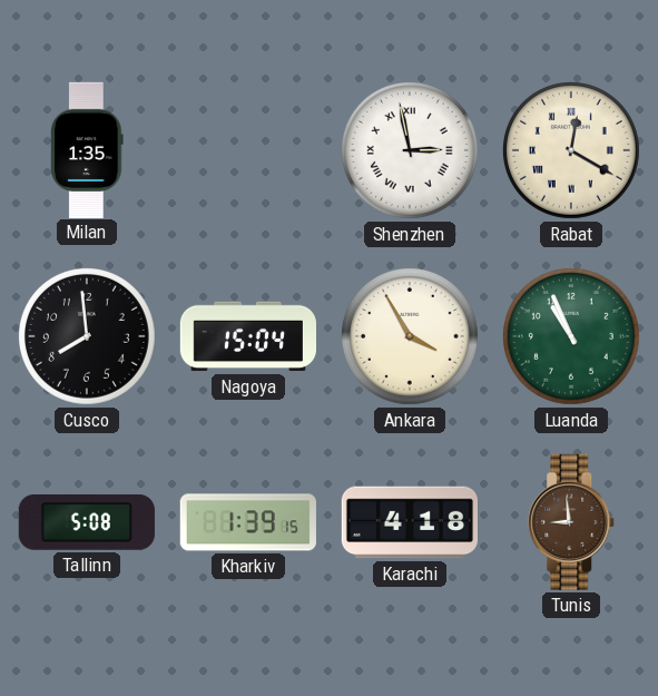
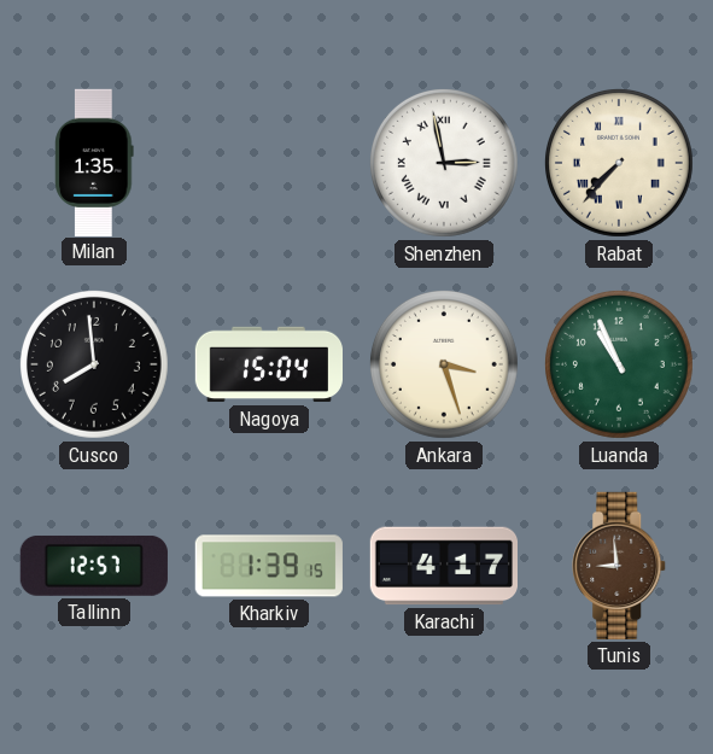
Rabat: 12:20 -> 7:37
Ankara: 3:55 -> 3:27
Tallinn: 5:08 -> 12:57
Karachi: 4:18 -> 4:17
